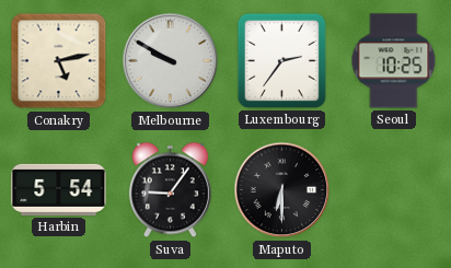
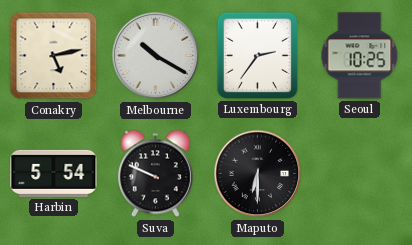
Melbourne: 9:50 -> 10:20
Suva: 9:06 -> 9:49
